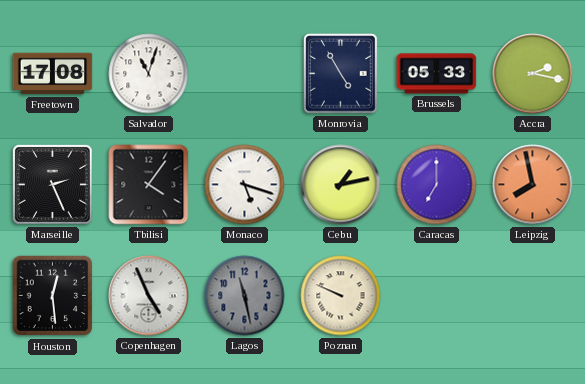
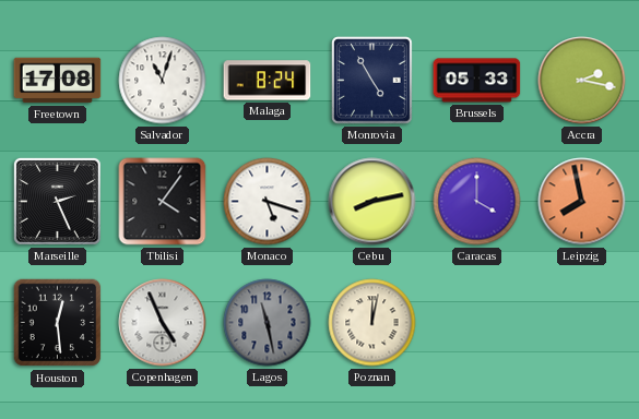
Malaga: none -> 8:24
Cebu: 1:13 -> 8:13
Caracas: 7:00 -> 4:00
Poznan: 9:49 -> 12:02
